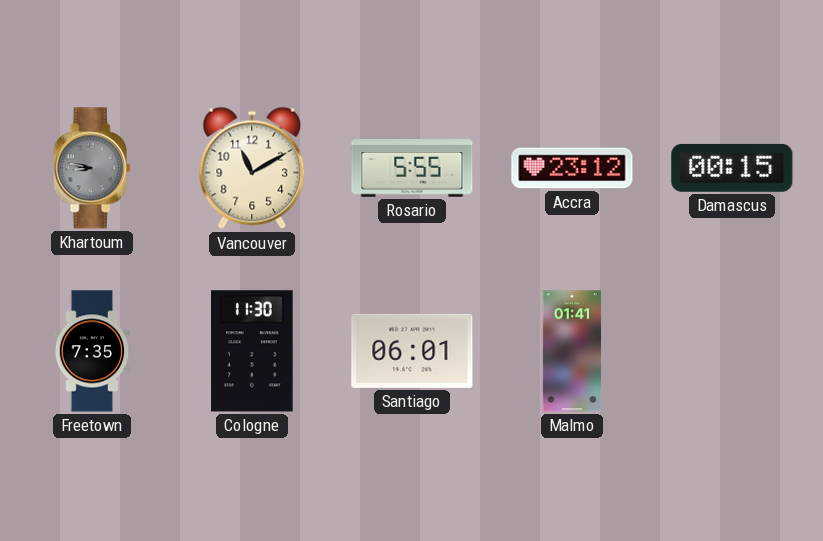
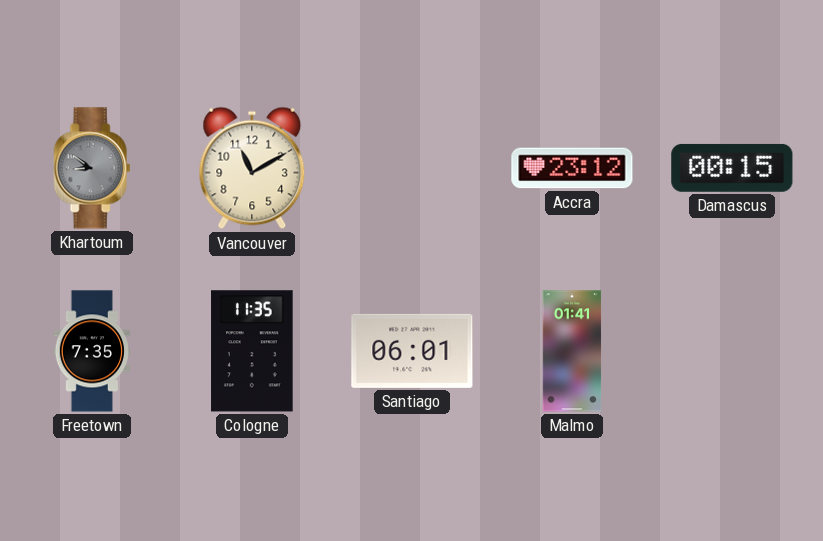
Khartoum: 8:47 -> 8:51
Rosario: 5:55 -> none
Cologne: 11:30 -> 11:35
